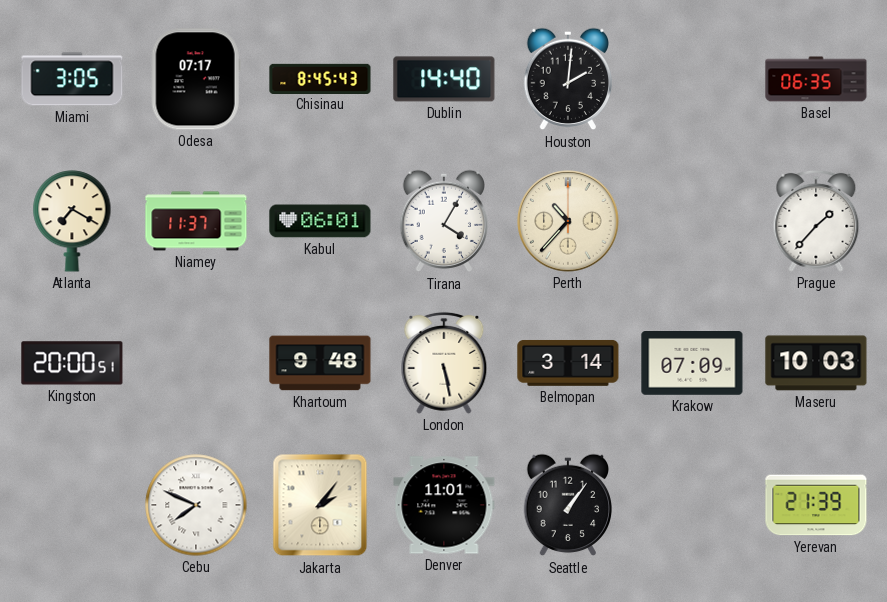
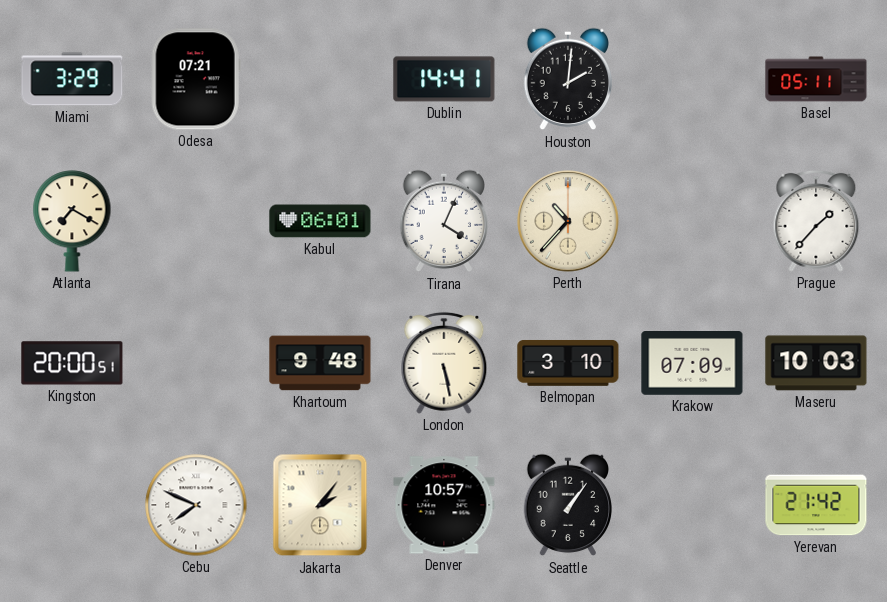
Miami: 3:05 -> 3:29
Odesa: 07:17 -> 07:21
Chisinau: 8:45 -> none
Dublin: 14:40 -> 14:41
Basel: 06:35 -> 05:11
Niamey: 11:37 -> none
Tirana: 4:05 -> 4:04
Belmopan: 3:14 -> 3:10
Denver: 11:01 -> 10:57
Yerevan: 21:39 -> 21:42
